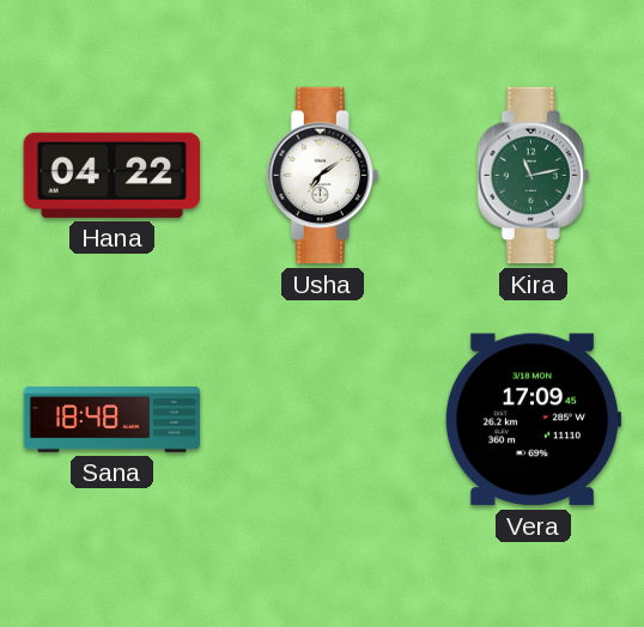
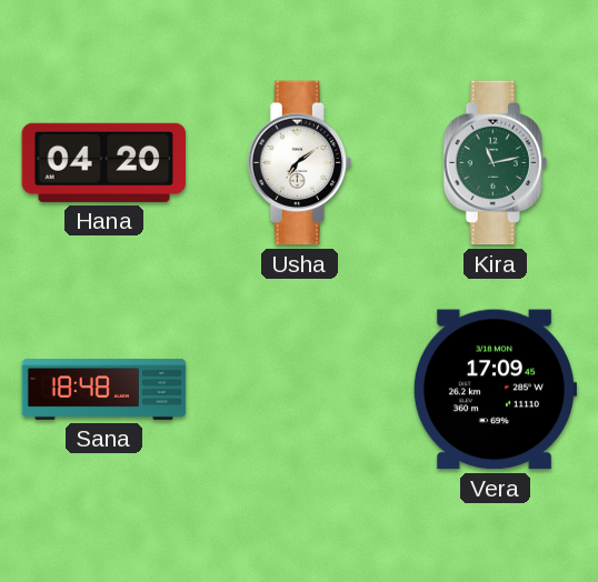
Hana: 04:22 -> 04:20
